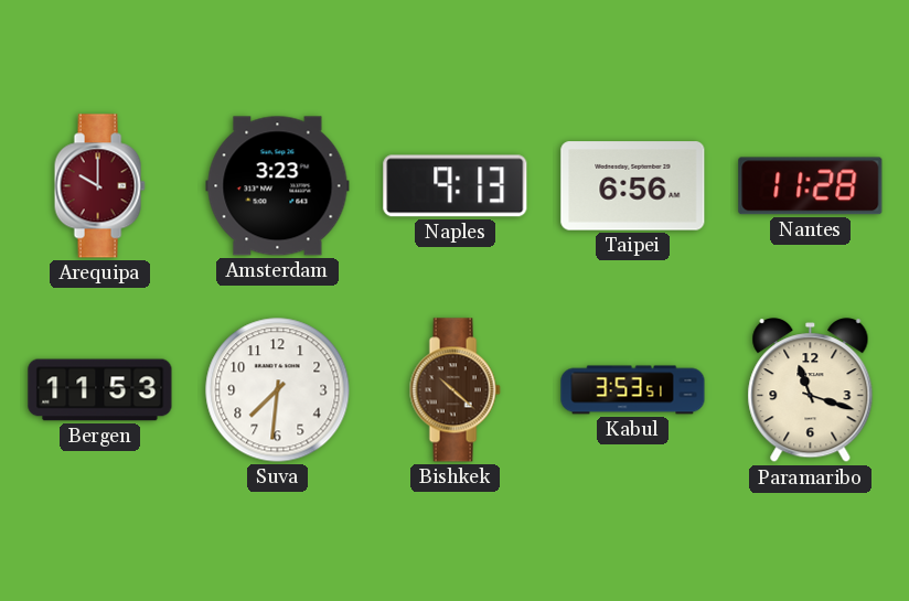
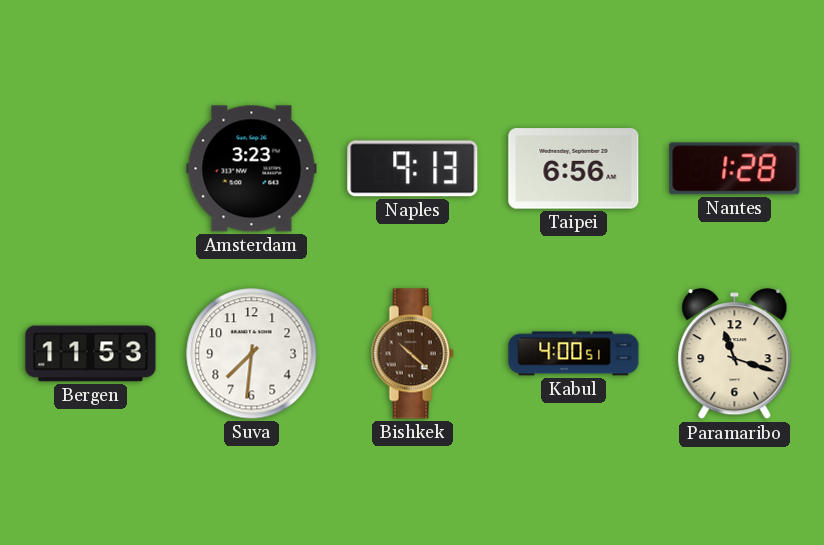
Arequipa: 10:00 -> none
Nantes: 11:28 -> 1:28
Kabul: 3:53 -> 4:00
